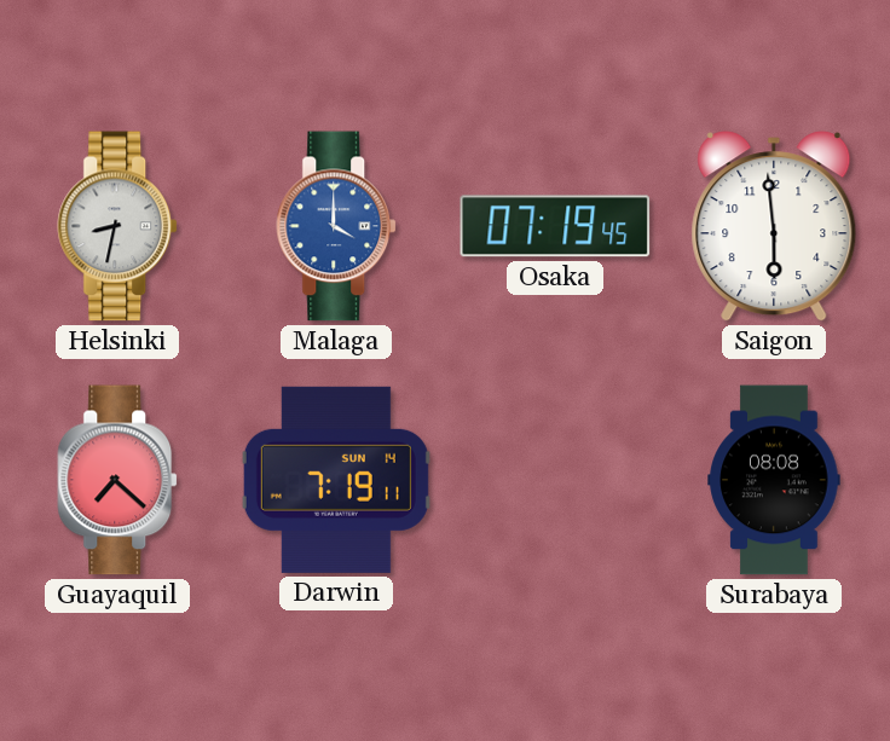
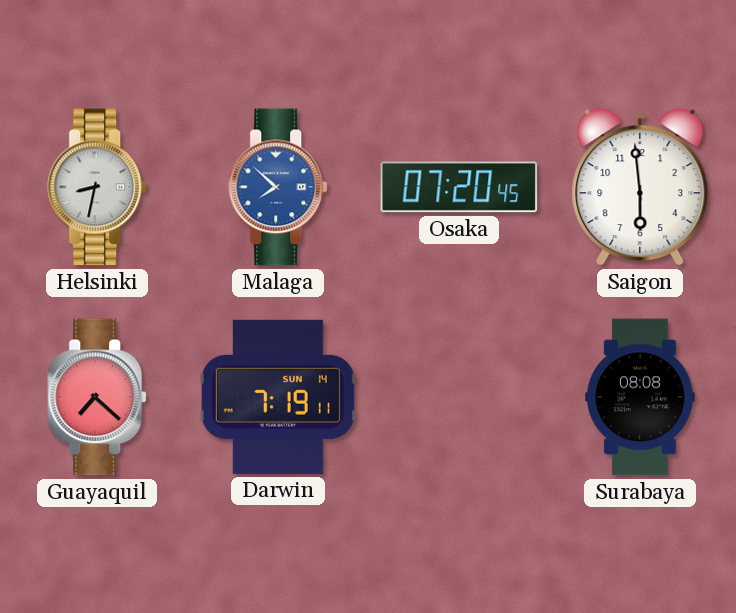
Malaga: 4:00 -> 7:52
Osaka: 07:19 -> 07:20
